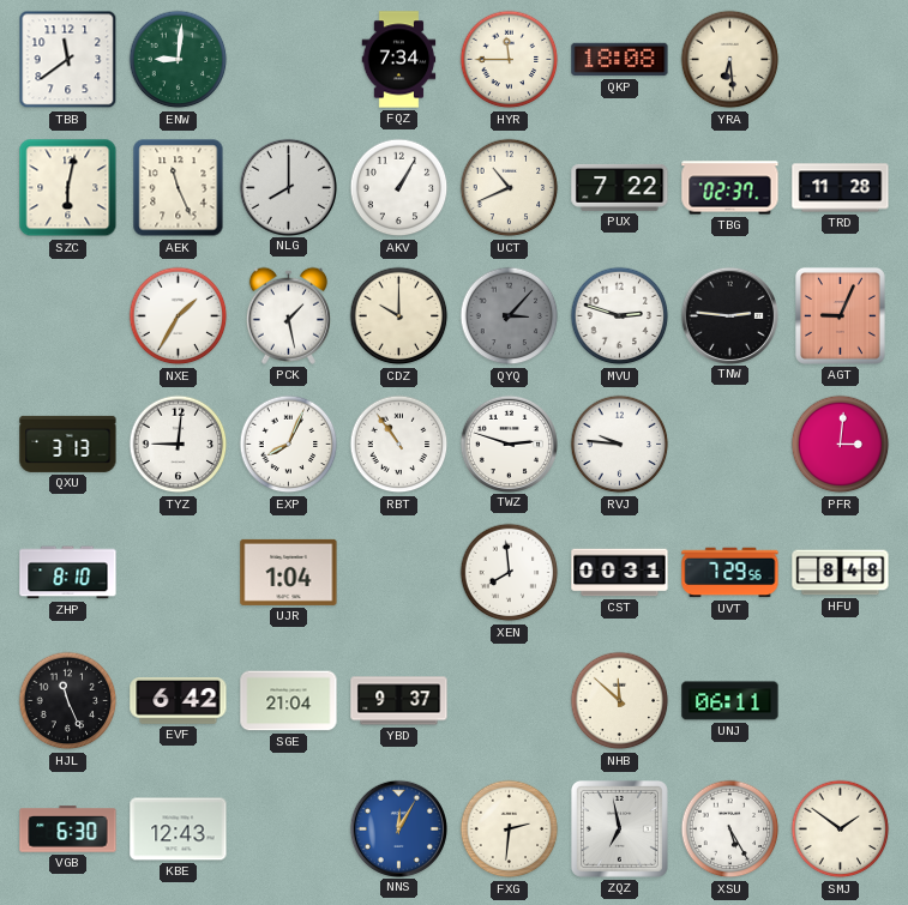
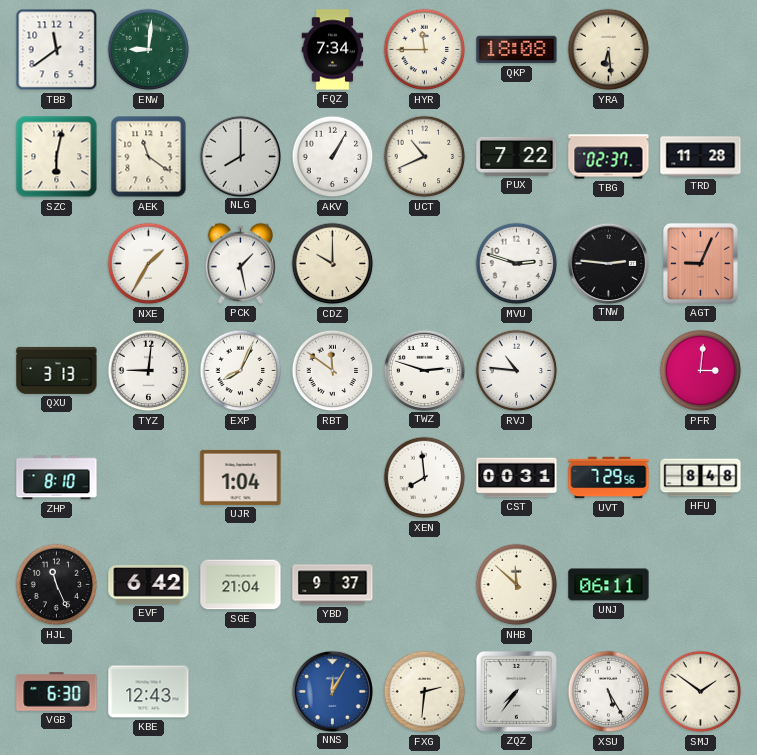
AEK: 11:26 -> 11:21
QYQ: 3:07 -> none
RBT: 10:54 -> 11:51
RVJ: 9:46 -> 10:46
ZQZ: 6:58 -> 7:36
